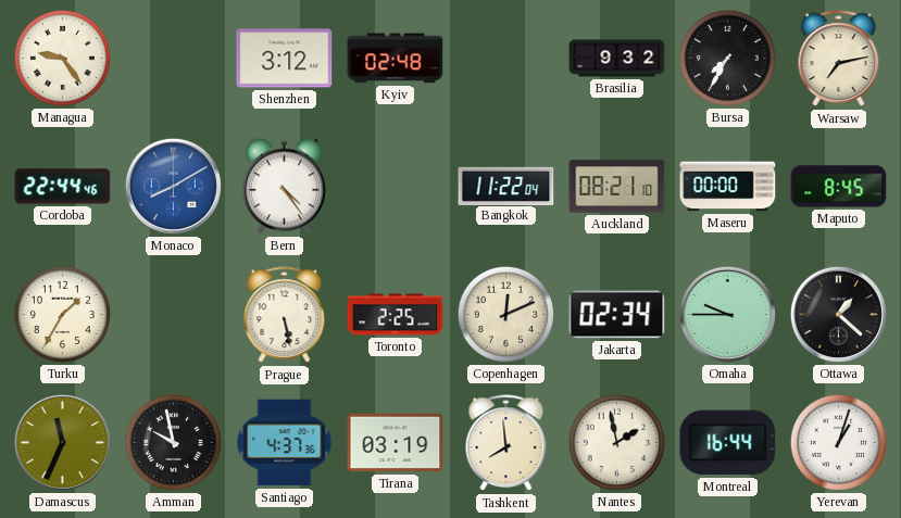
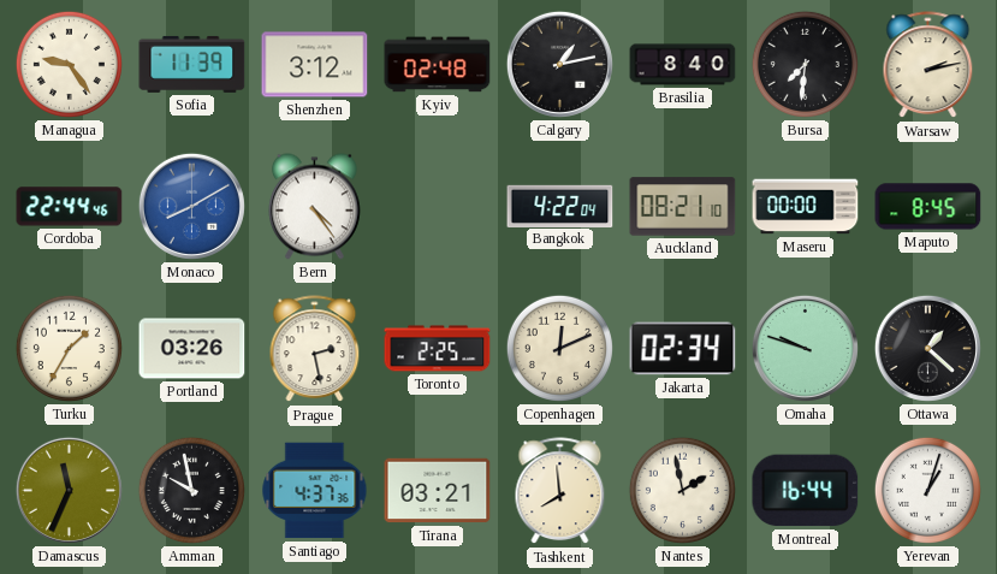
Sofia: none -> 11:39
Calgary: none -> 1:13
Brasilia: 9:32 -> 8:40
Bursa: 7:35 -> 7:31
Warsaw: 7:13 -> 2:13
Bangkok: 11:22 -> 4:22
Portland: none -> 03:26
Prague: 5:28 -> 2:28
Omaha: 9:45 -> 9:48
Tirana: 03:19 -> 03:21
